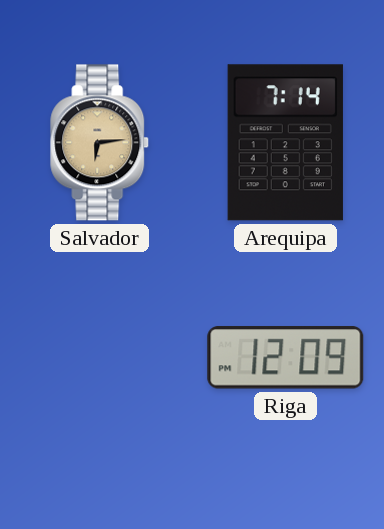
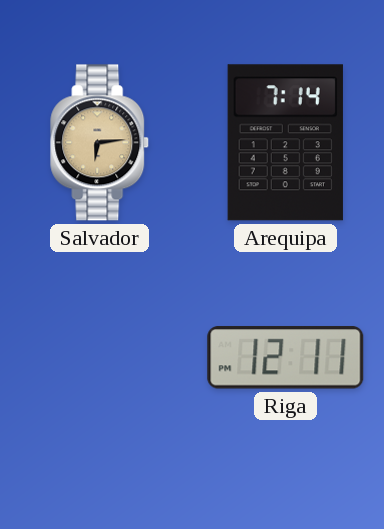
Riga: 12:09 -> 12:11
